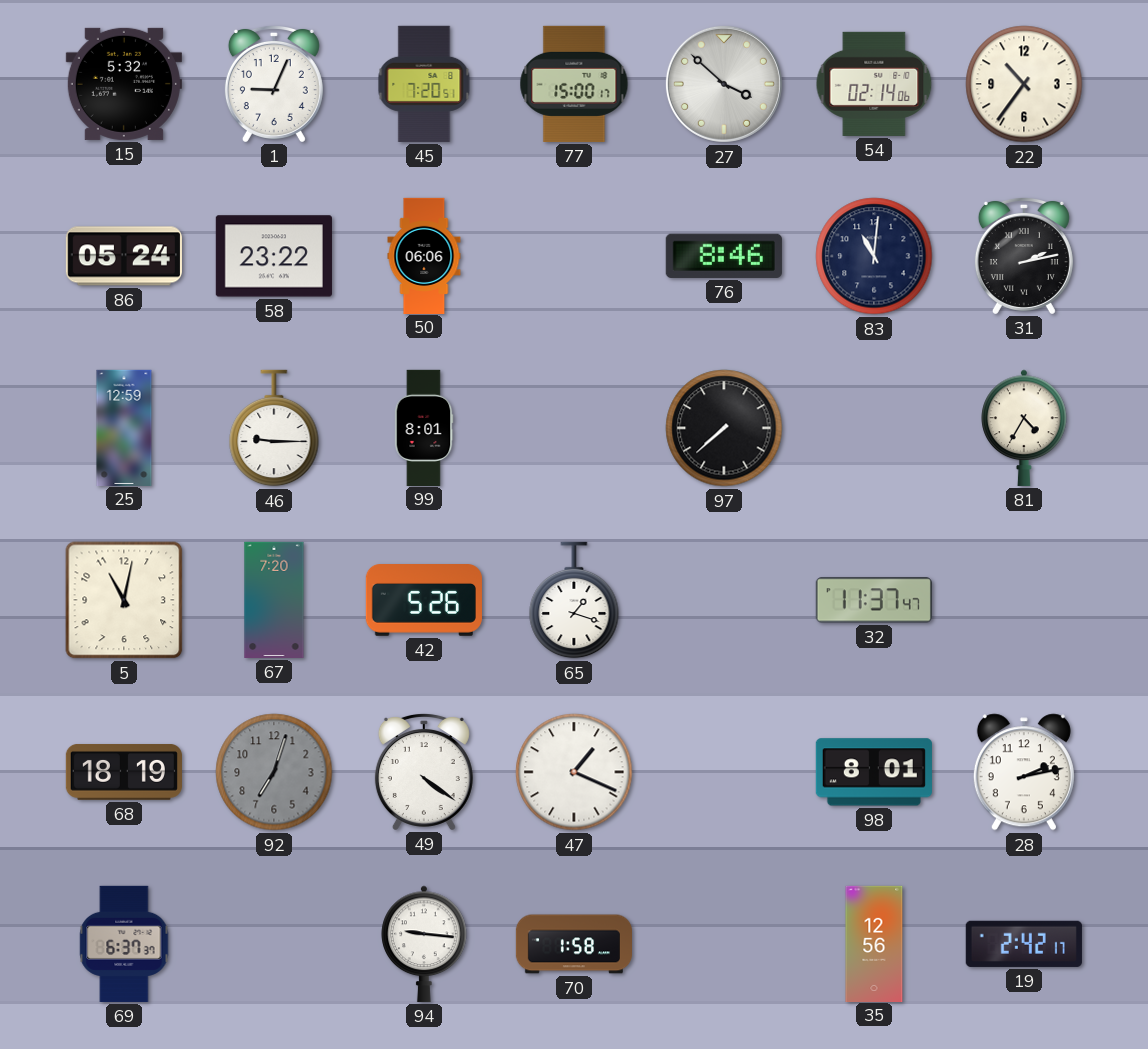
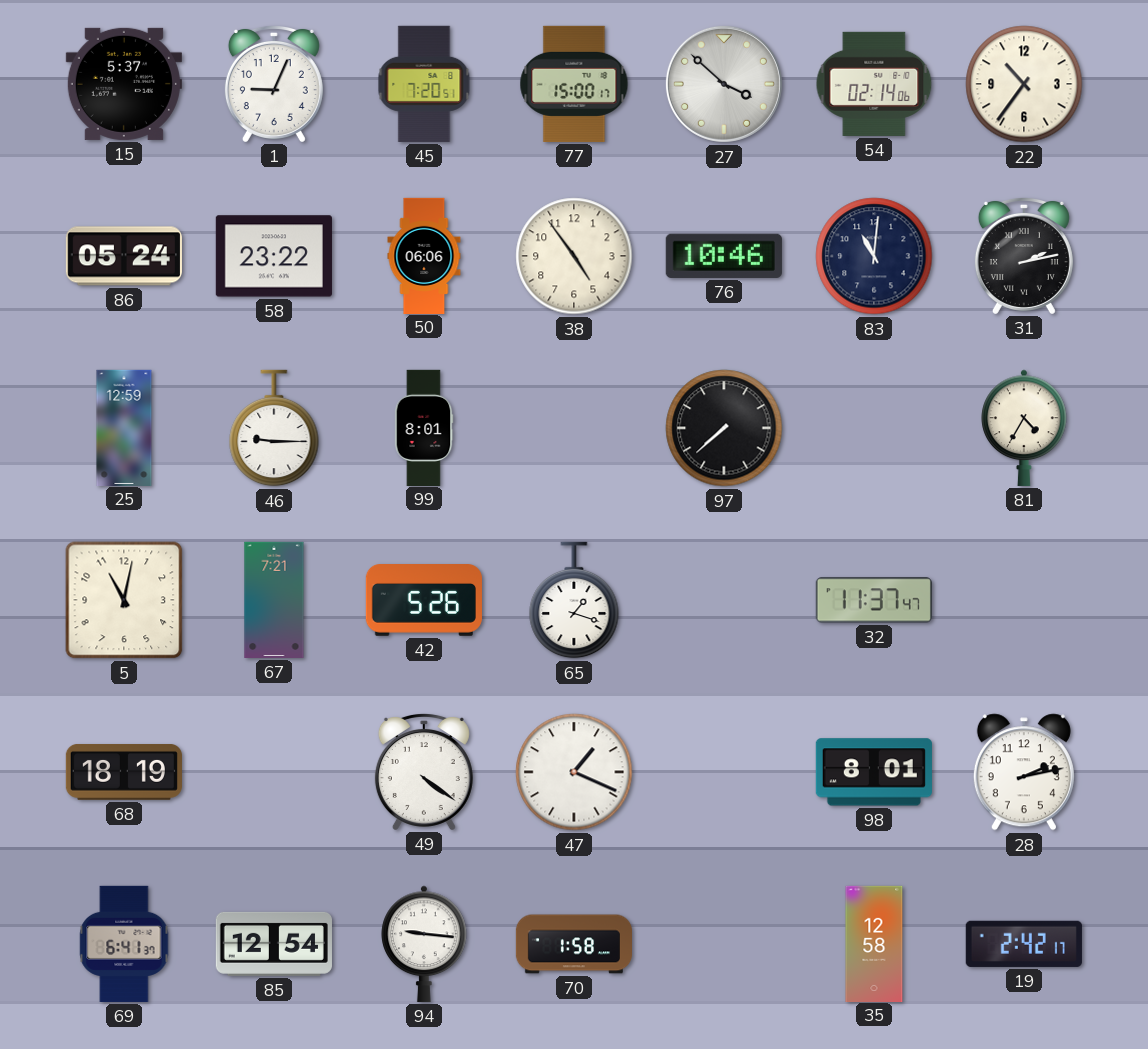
15: 5:32 -> 5:37
38: none -> 4:54
76: 8:46 -> 10:46
67: 7:20 -> 7:21
92: 7:03 -> none
69: 6:37 -> 6:41
85: none -> 12:54
35: 12:56 -> 12:58
